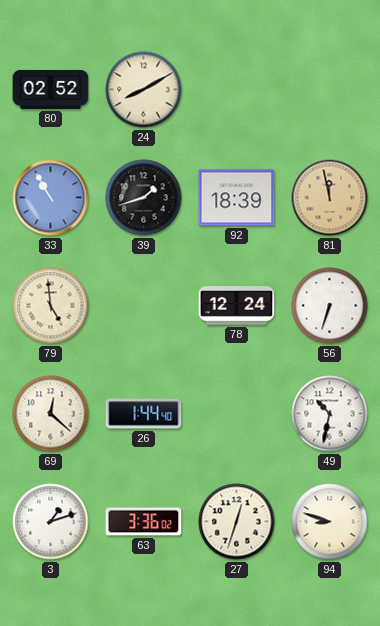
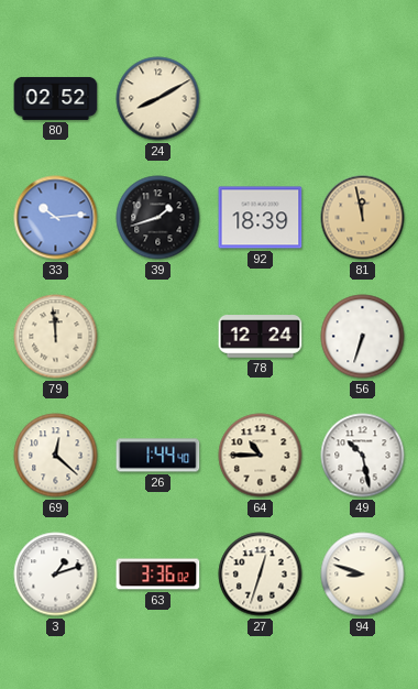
33: 10:55 -> 10:14
79: 4:59 -> 11:59
64: none -> 10:45
49: 10:32 -> 10:28
